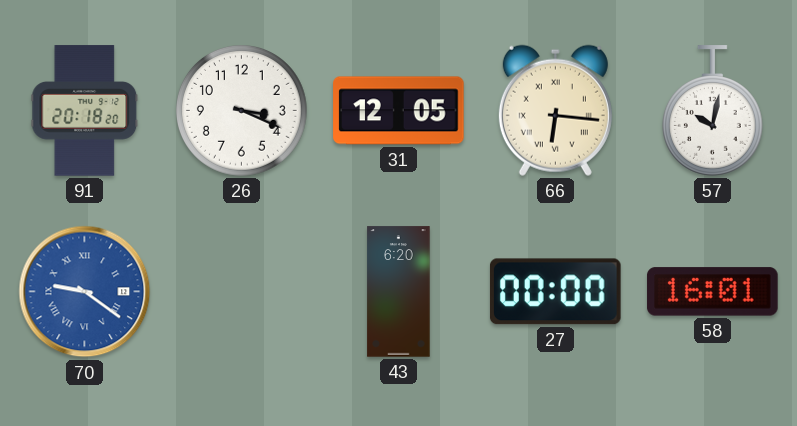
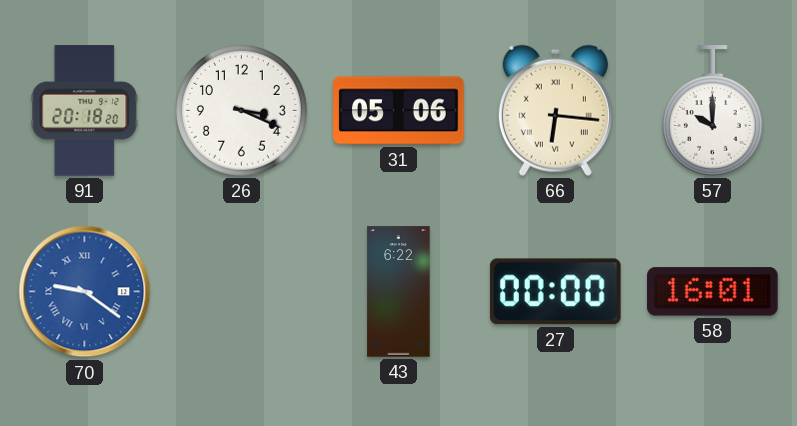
31: 12:05 -> 05:06
57: 10:02 -> 10:00
43: 6:20 -> 6:22
